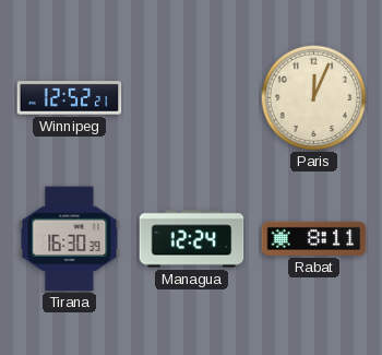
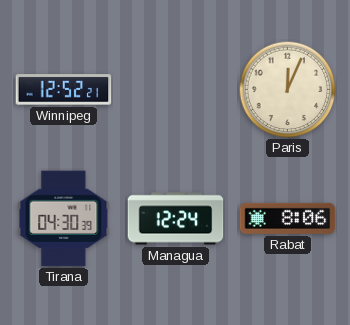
Tirana: 16:30 -> 04:30
Rabat: 8:11 -> 8:06
